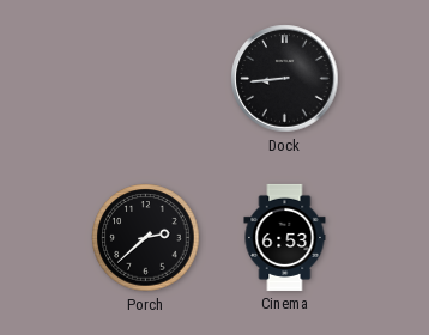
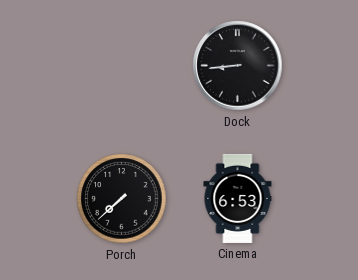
Porch: 2:38 -> 7:38
